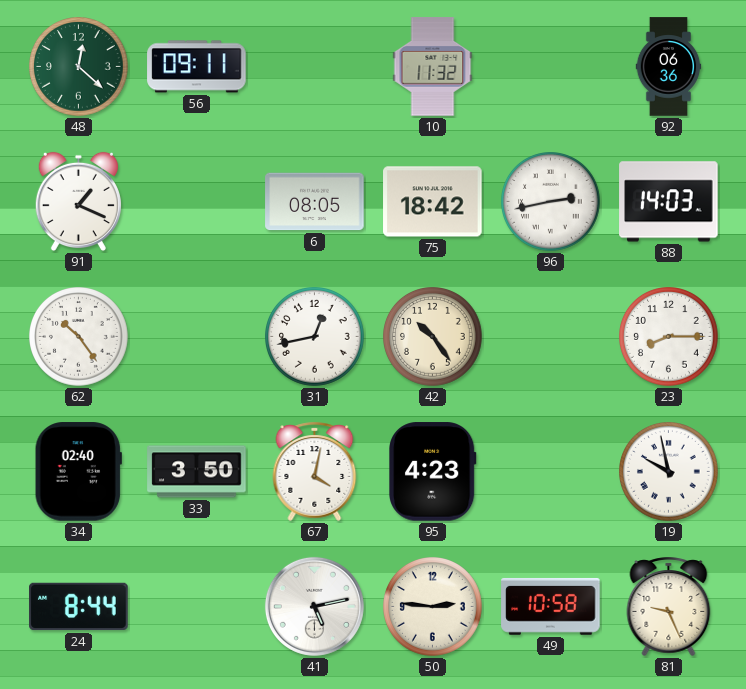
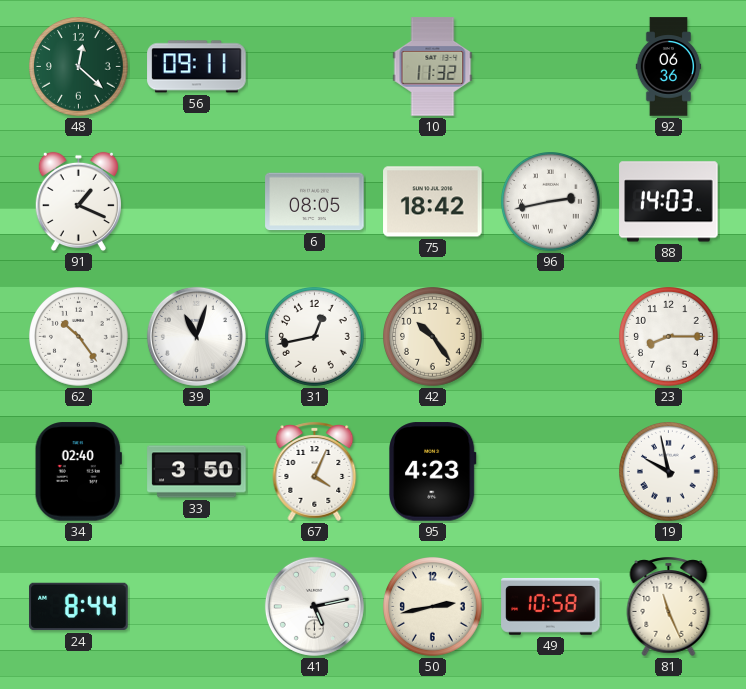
39: none -> 11:03
67: 4:02 -> 4:04
50: 2:46 -> 2:43
81: 9:26 -> 11:26
